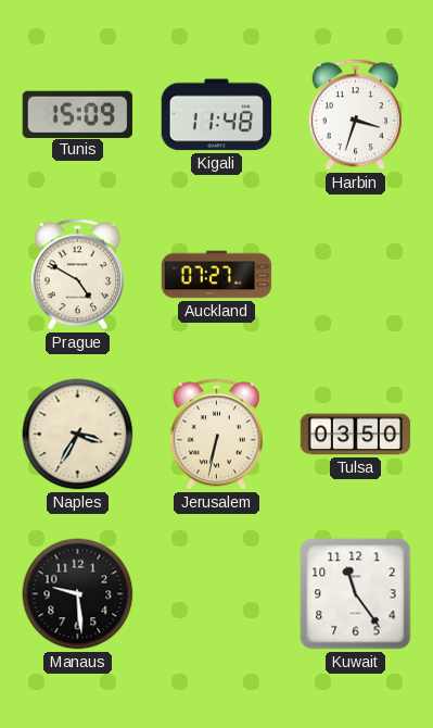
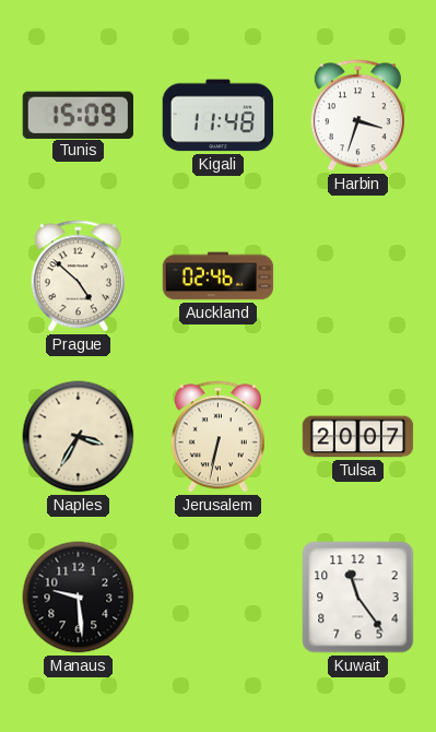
Prague: 4:50 -> 4:52
Auckland: 07:27 -> 02:46
Tulsa: 03:50 -> 20:07
